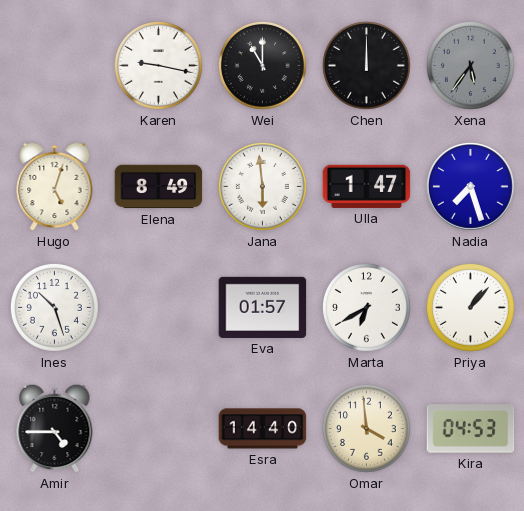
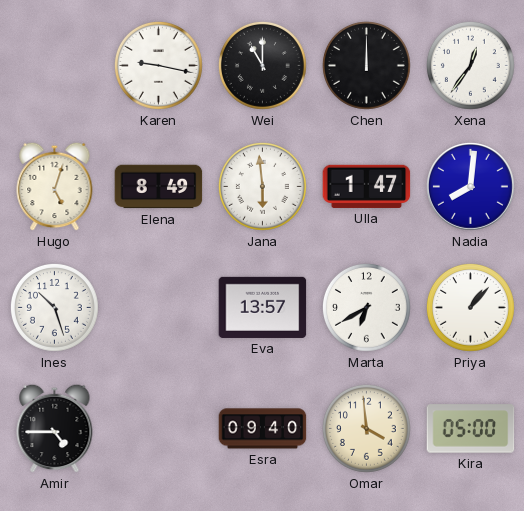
Xena: 5:36 -> 12:36
Xena dial: grey -> white
Nadia: 7:27 -> 8:01
Eva: 01:57 -> 13:57
Esra: 14:40 -> 09:40
Kira: 04:53 -> 05:00
